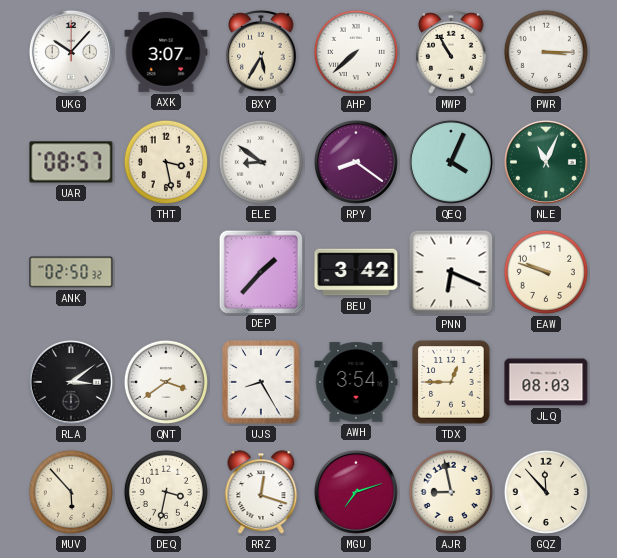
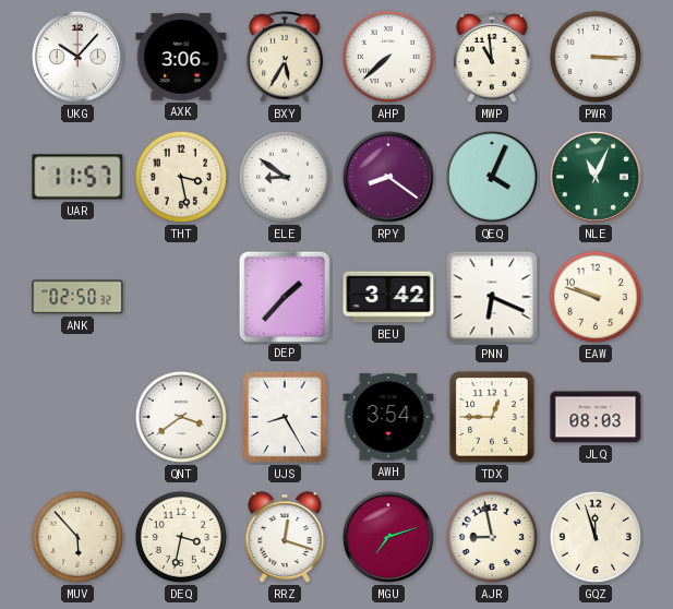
AXK: 3:07 -> 3:06
MWP: 10:55 -> 10:59
UAR: 08:57 -> 11:57
RLA: 3:09 -> none
GQZ: 11:53 -> 11:57
